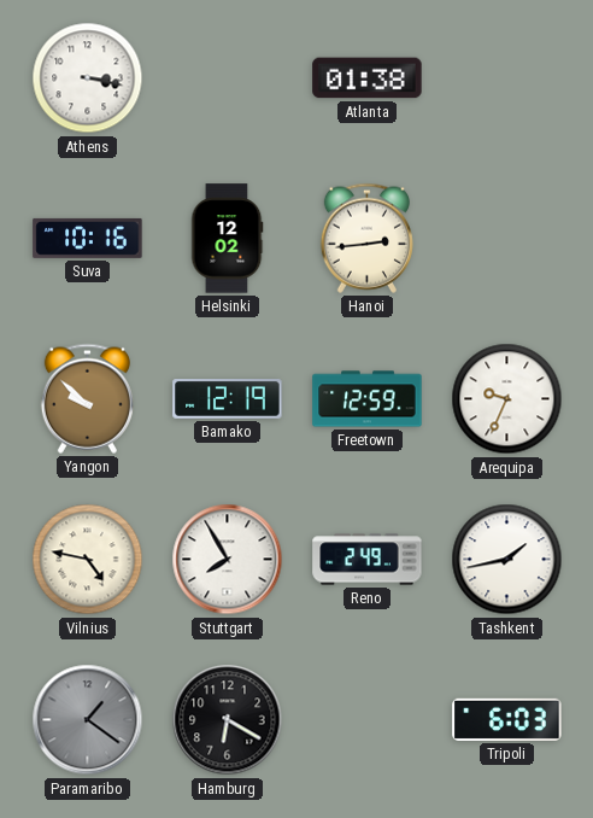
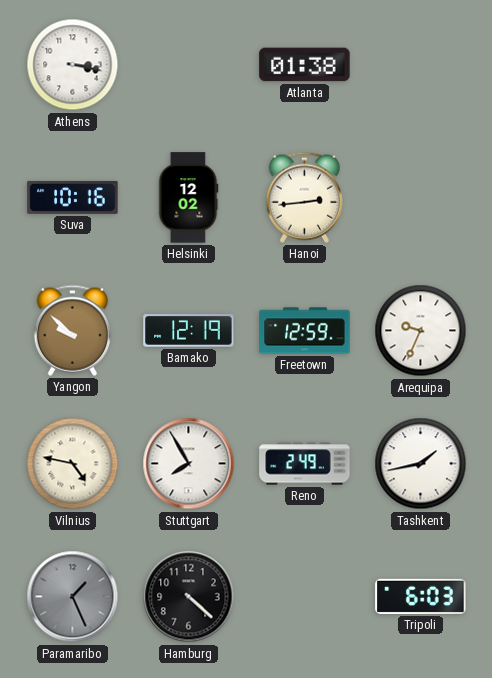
Paramaribo: 1:21 -> 1:26
Hamburg: 6:20 -> 4:22
